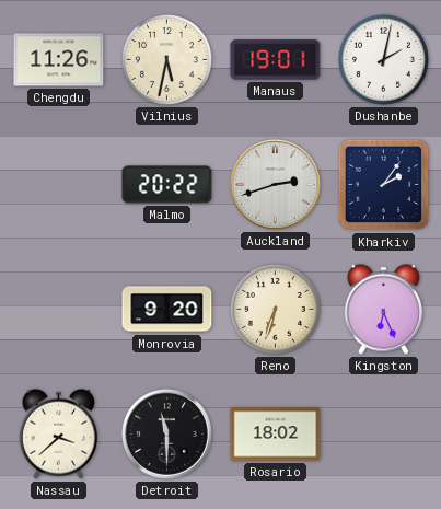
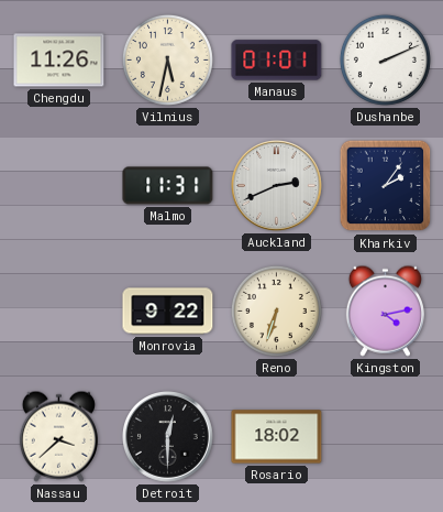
Manaus: 19:01 -> 01:01
Dushanbe: 2:02 -> 2:11
Malmo: 20:22 -> 11:31
Auckland: 2:42 -> 2:41
Monrovia: 9:20 -> 9:22
Kingston: 6:26 -> 4:13
Detroit: 11:30 -> 12:30
